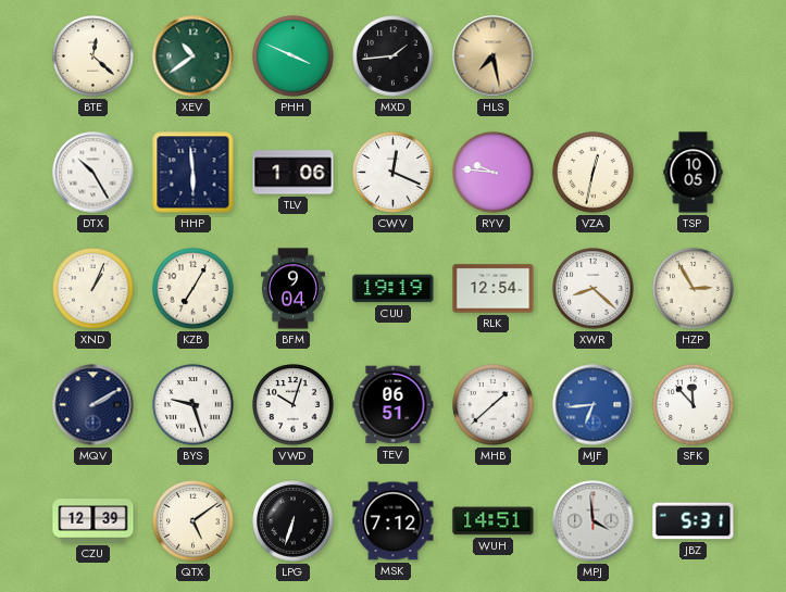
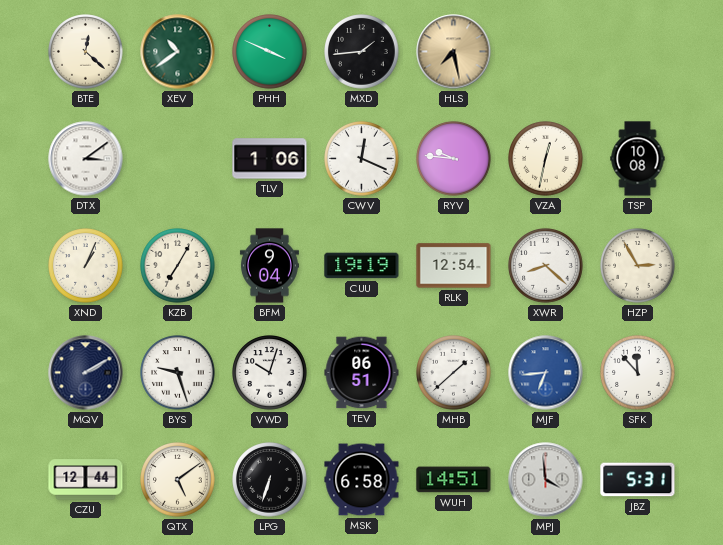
DTX: 10:25 -> 3:09
HHP: 5:59 -> none
TSP: 10:05 -> 10:08
CZU: 12:39 -> 12:44
MSK: 7:12 -> 6:58
